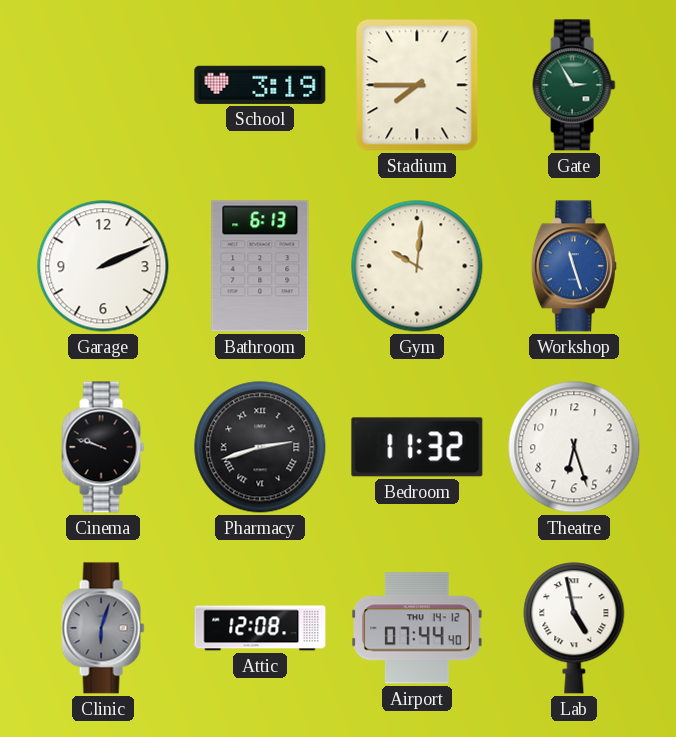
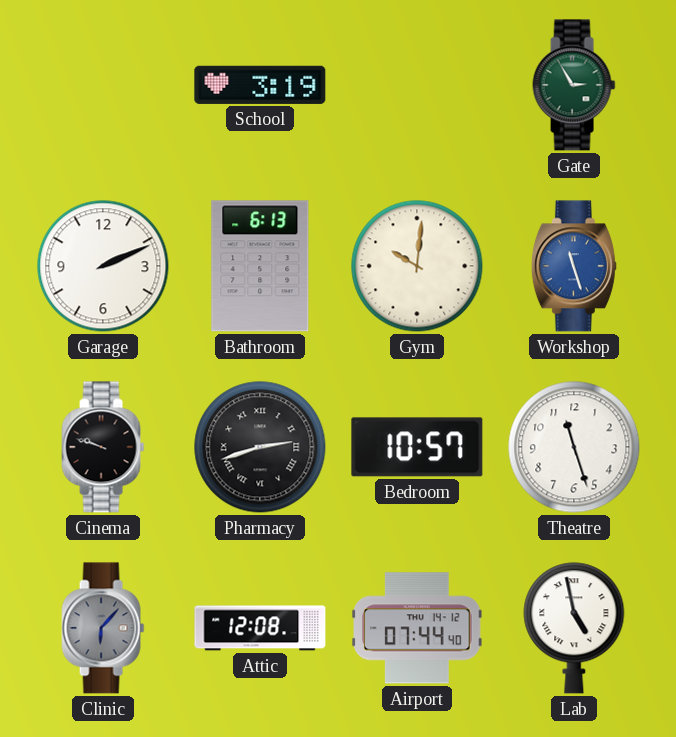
Stadium: 7:45 -> none
Bedroom: 11:32 -> 10:57
Theatre: 6:27 -> 11:27
Clinic: 6:03 -> 6:07
